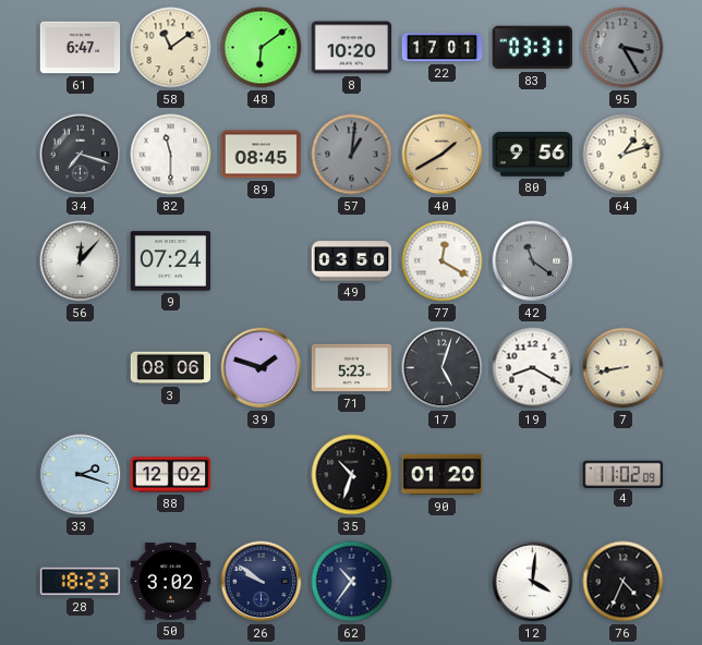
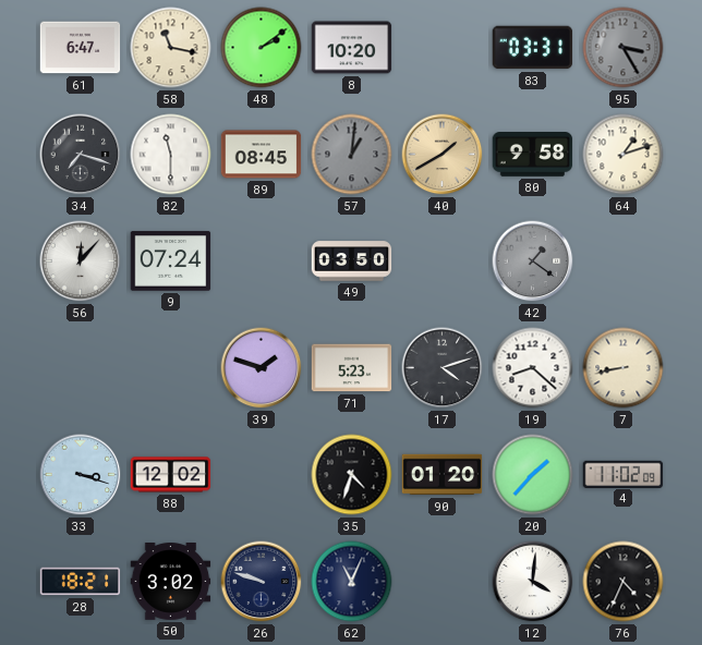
58: 11:09 -> 11:17
48: 6:09 -> 2:09
22: 17:01 -> none
80: 9:56 -> 9:58
77: 12:20 -> none
42: 11:21 -> 1:21
3: 08:06 -> none
17: 5:03 -> 4:12
19: 8:20 -> 8:22
33: 2:18 -> 3:18
35: 10:33 -> 4:33
20: none -> 1:37
28: 18:23 -> 18:21
26: 9:51 -> 9:48
62: 10:36 -> 11:04
